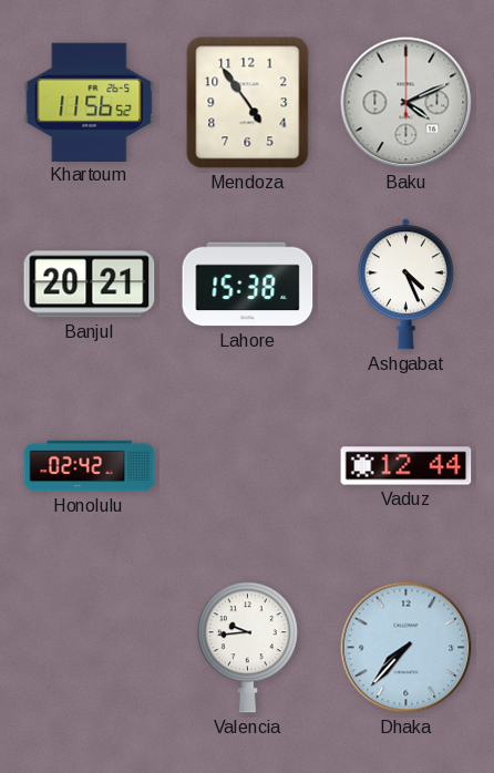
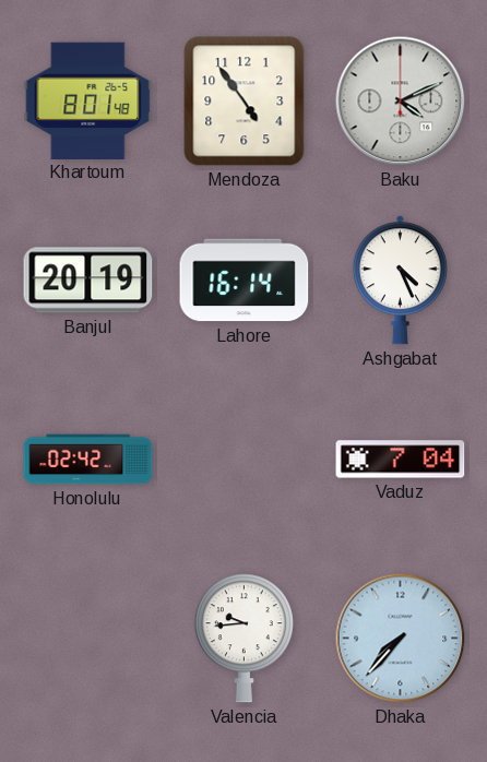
Khartoum: 11:56 -> 8:01
Banjul: 20:21 -> 20:19
Lahore: 15:38 -> 16:14
Vaduz: 12:44 -> 7:04
